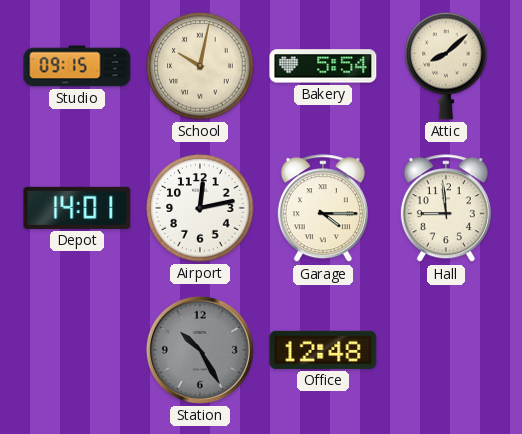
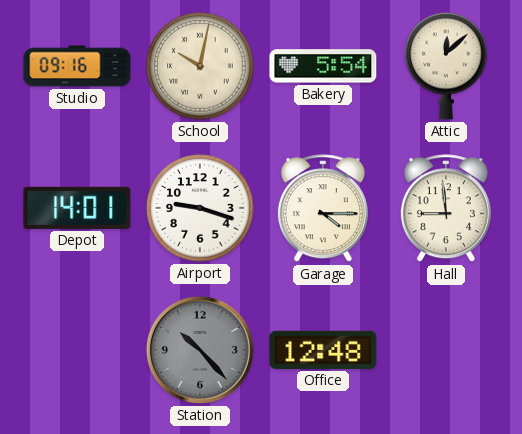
Studio: 09:15 -> 09:16
Attic: 8:08 -> 12:08
Airport: 12:13 -> 9:18
Station: 10:25 -> 10:23
